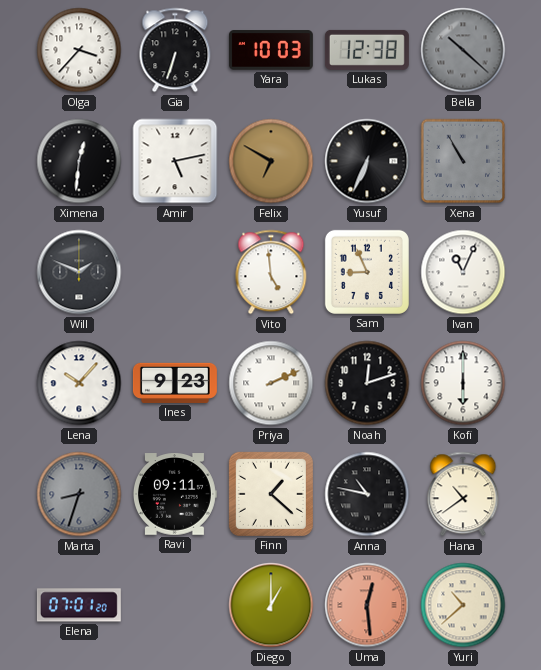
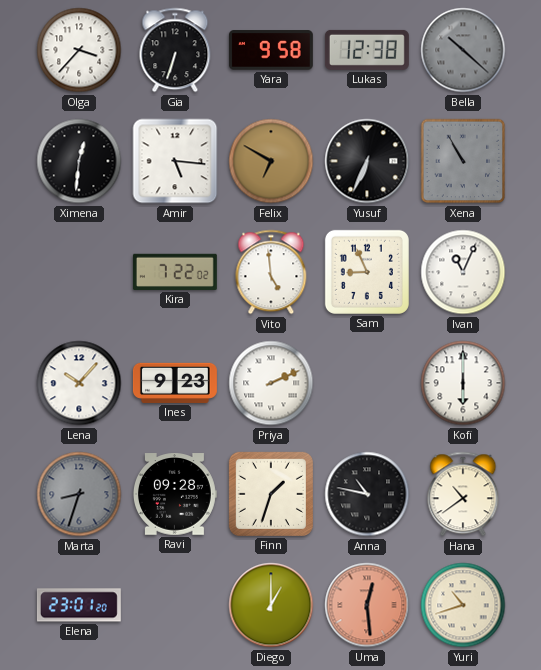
Yara: 10:03 -> 9:58
Amir: 5:13 -> 5:16
Will: 1:49 -> none
Kira: none -> 7:22
Noah: 12:12 -> none
Ravi: 09:11 -> 09:28
Finn: 1:22 -> 1:33
Elena: 07:01 -> 23:01
Yuri: 10:38 -> 10:42
